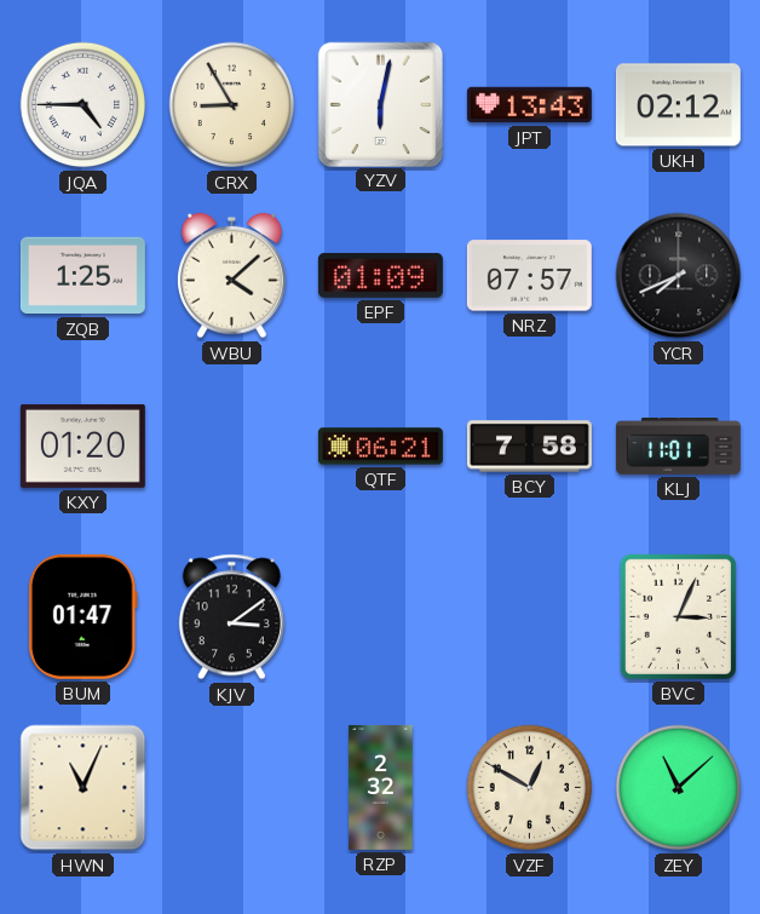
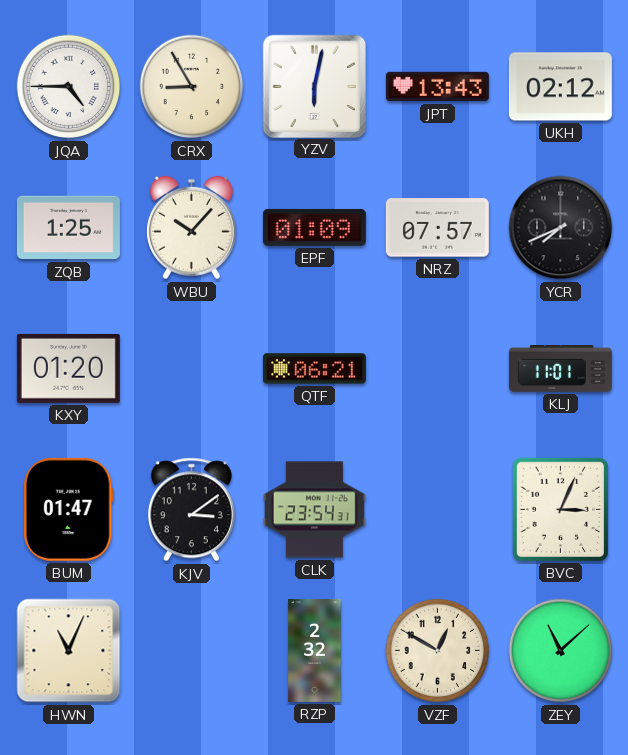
WBU: 4:08 -> 10:07
BCY: 7:58 -> none
CLK: none -> 23:54
